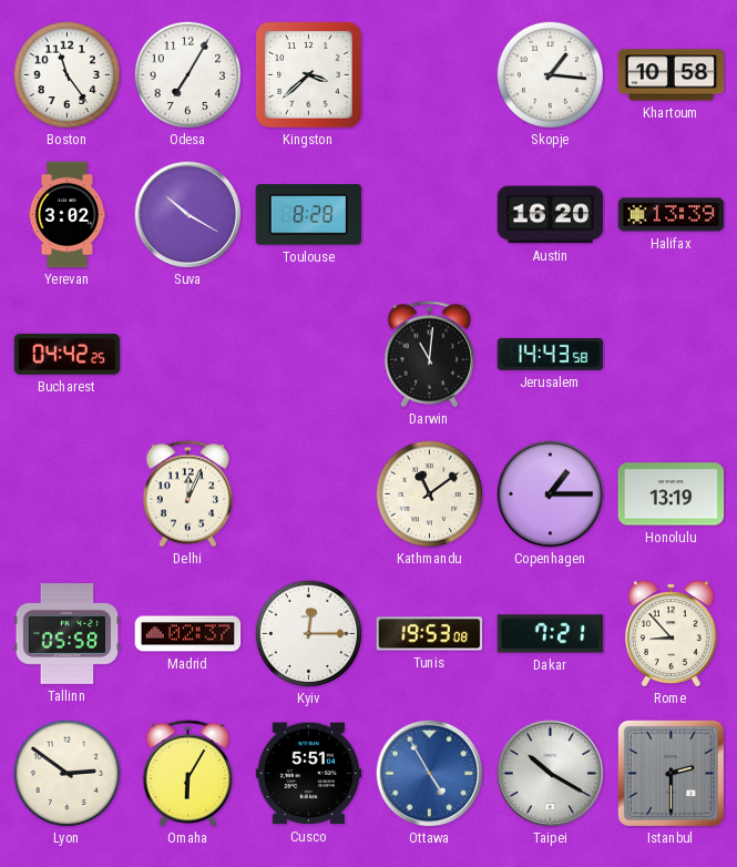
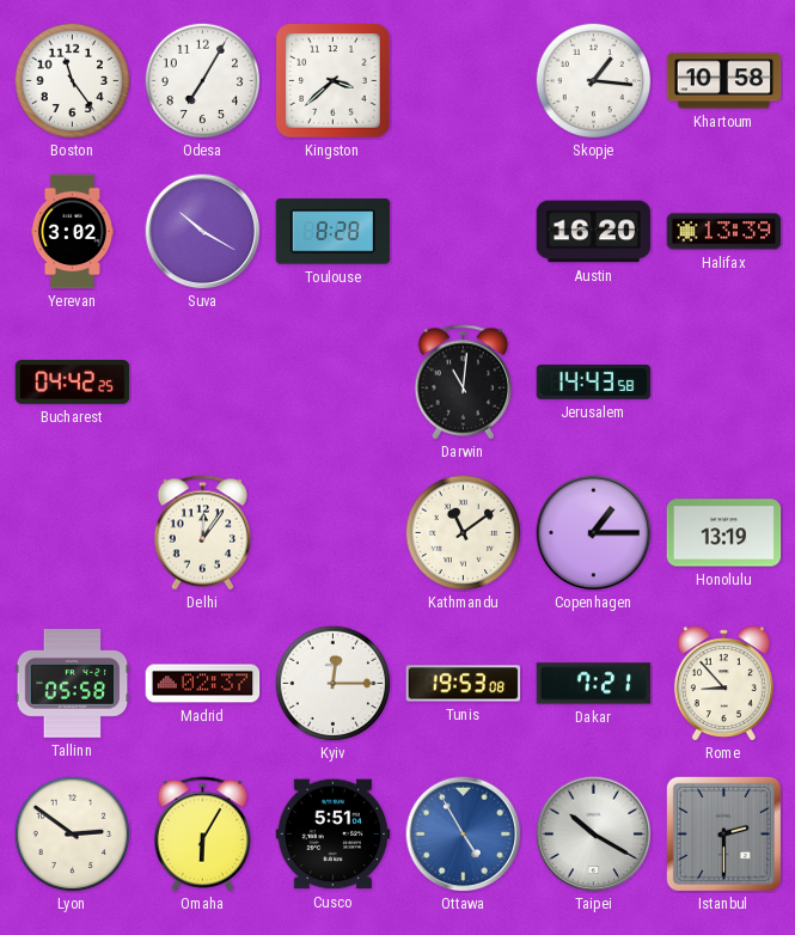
Delhi: 12:04 -> 12:06
